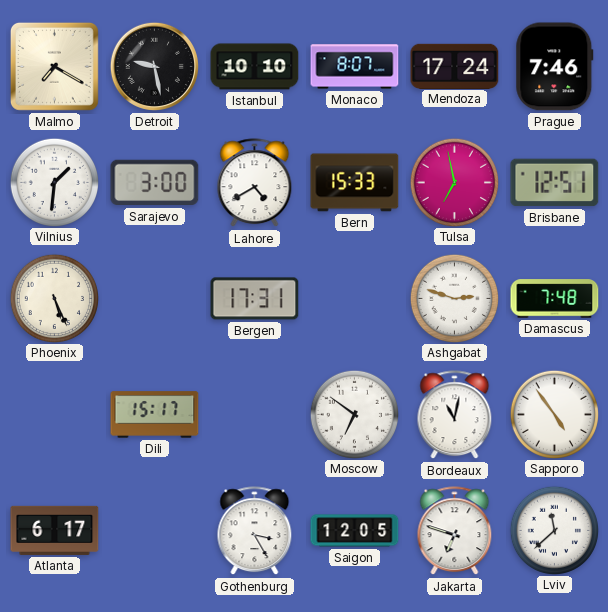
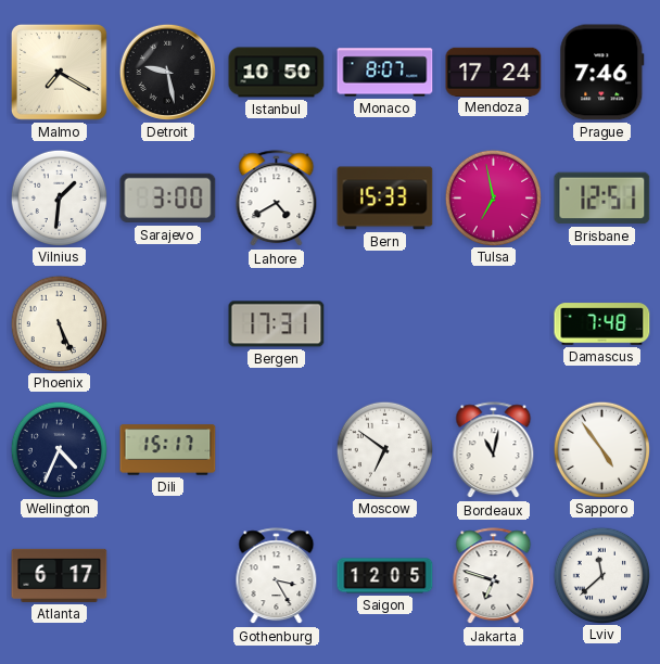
Istanbul: 10:10 -> 10:50
Ashgabat: 2:48 -> none
Wellington: none -> 4:34
